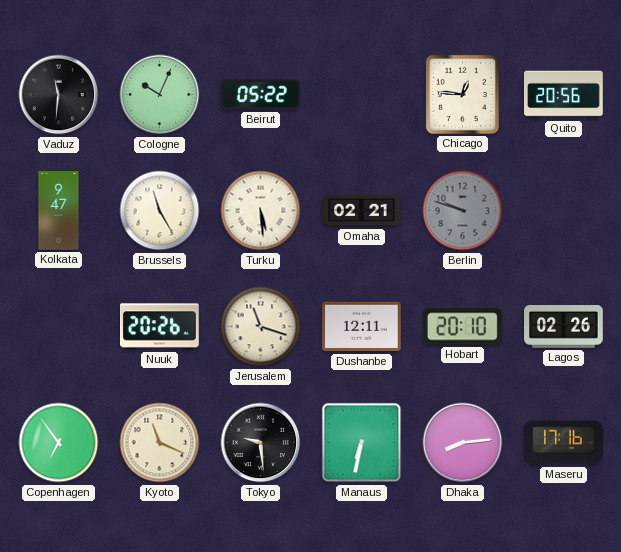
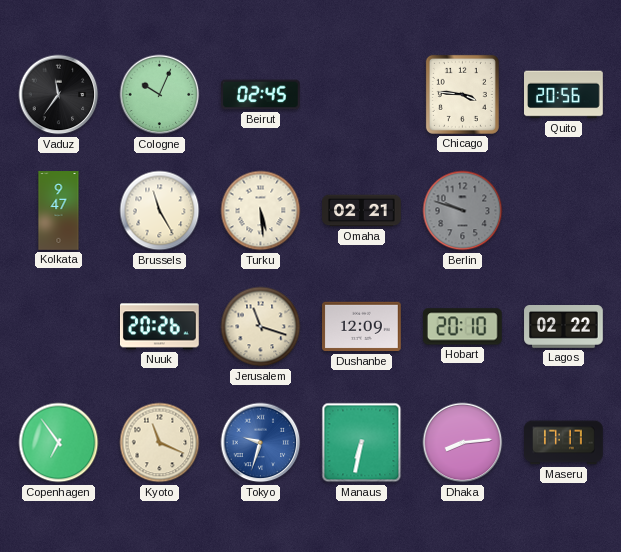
Vaduz: 11:31 -> 11:36
Beirut: 05:22 -> 02:45
Chicago: 12:46 -> 3:46
Dushanbe: 12:11 -> 12:09
Lagos: 02:26 -> 02:22
Tokyo: 9:29 -> 9:33
Tokyo dial: black -> blue
Maseru: 17:16 -> 17:17
